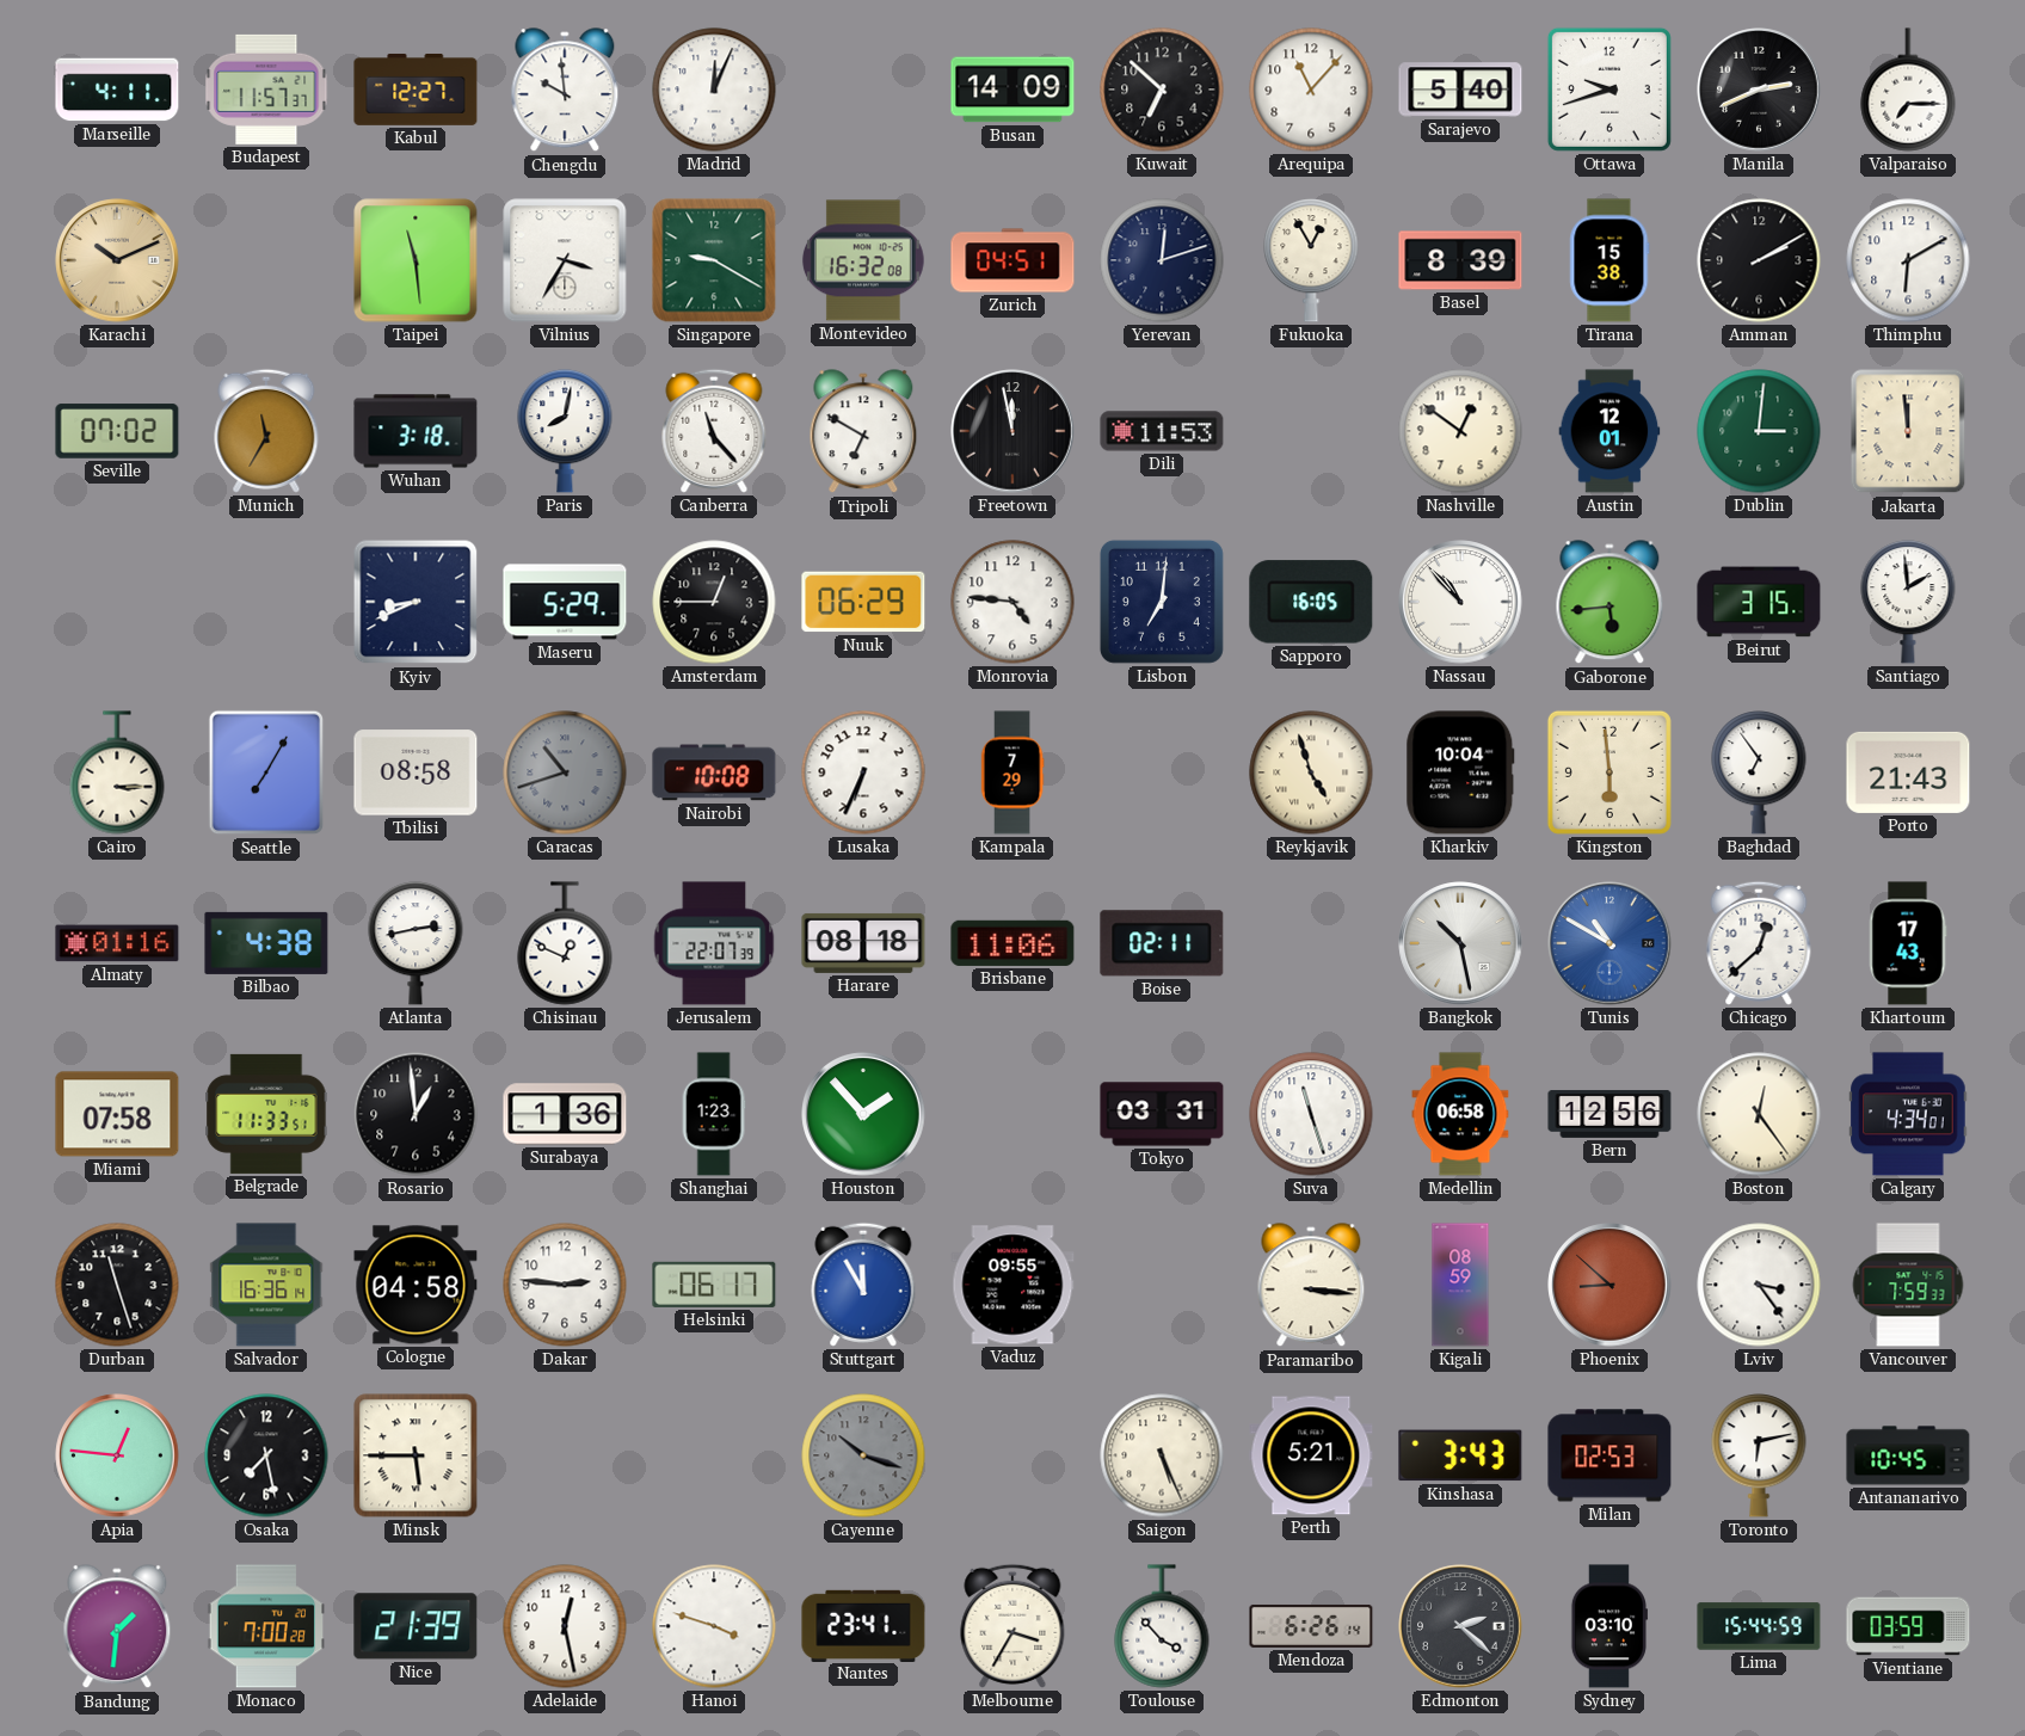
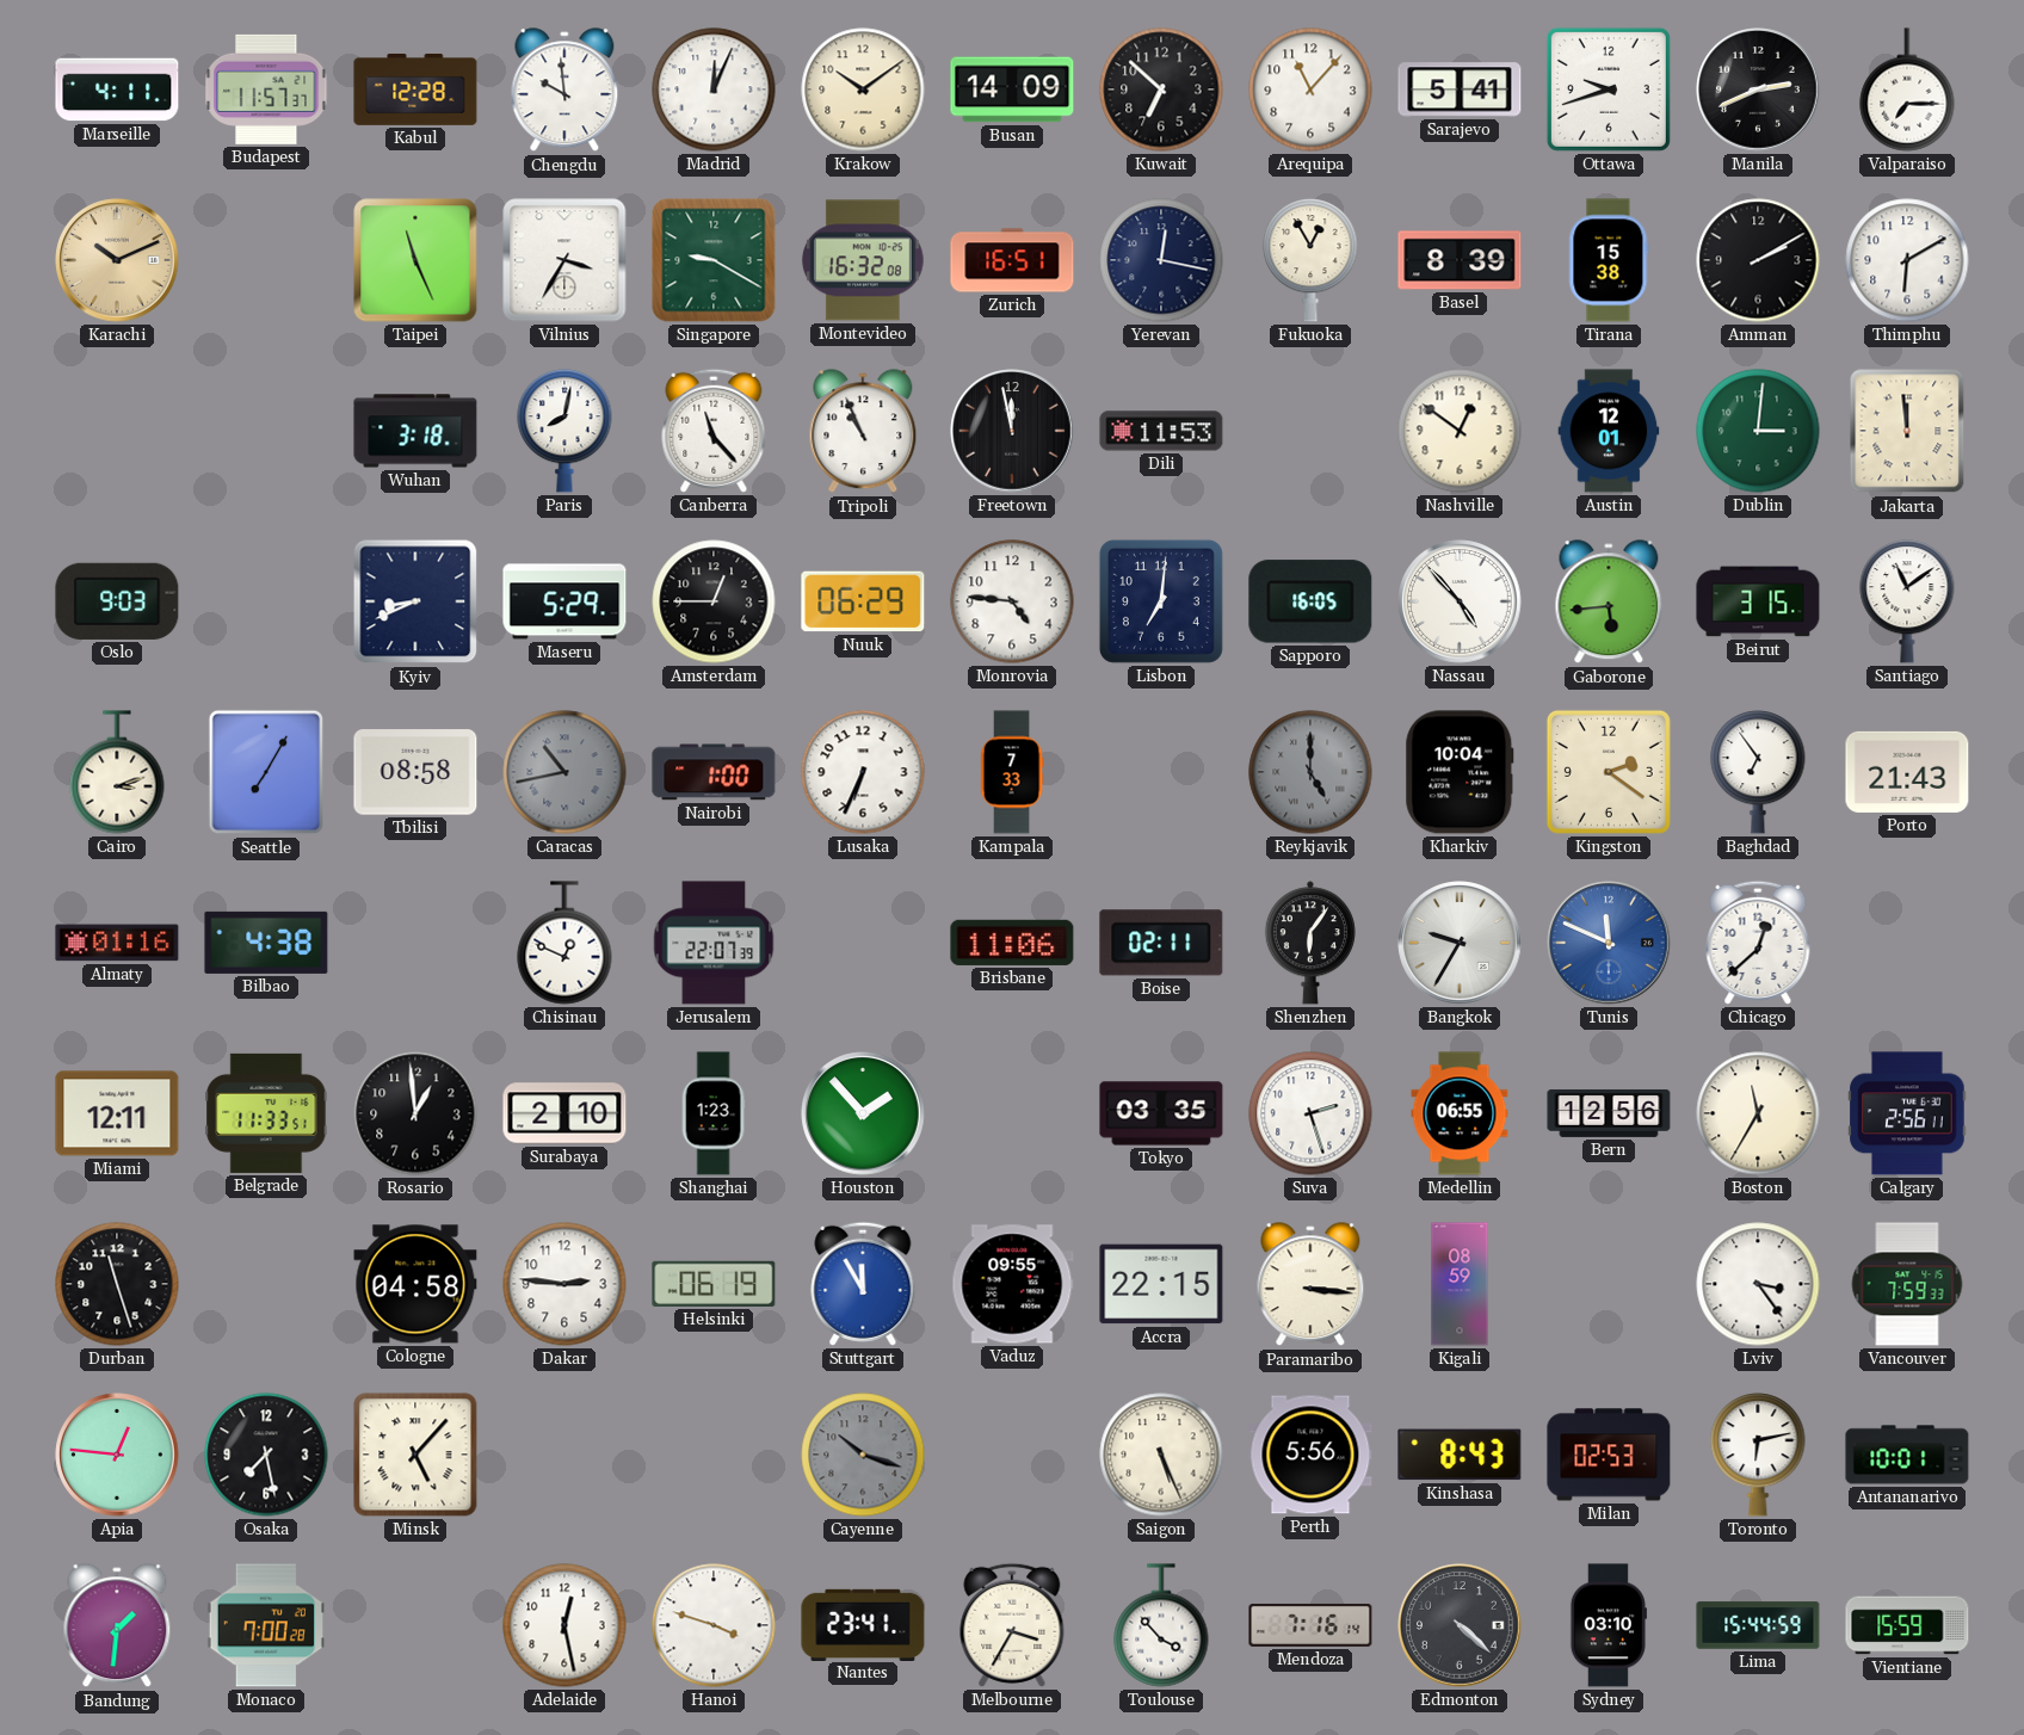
Kabul: 12:27 -> 12:28
Krakow: none -> 10:09
Sarajevo: 5:40 -> 5:41
Taipei: 11:29 -> 11:26
Zurich: 04:51 -> 16:51
Yerevan: 12:12 -> 12:17
Seville: 07:02 -> none
Munich: 11:35 -> none
Tripoli: 6:50 -> 10:56
Oslo: none -> 9:03
Nassau: 10:53 -> 4:53
Santiago: 1:59 -> 11:09
Cairo: 3:15 -> 3:12
Caracas: 10:42 -> 10:43
Nairobi: 10:08 -> 1:00
Kampala: 7:29 -> 7:33
Reykjavik: 4:57 -> 5:00
Reykjavik dial: cream -> grey
Kingston: 5:59 -> 2:21
Atlanta: 2:43 -> none
Harare: 08:18 -> none
Shenzhen: none -> 6:06
Bangkok: 10:28 -> 9:35
Tunis: 10:50 -> 11:49
Khartoum: 17:43 -> none
Miami: 07:58 -> 12:11
Surabaya: 1:36 -> 2:10
Tokyo: 03:31 -> 03:35
Suva: 11:27 -> 2:27
Medellin: 06:58 -> 06:55
Boston: 12:24 -> 11:35
Calgary: 4:34 -> 2:56
Salvador: 16:36 -> none
Helsinki: 06:17 -> 06:19
Accra: none -> 22:15
Phoenix: 8:52 -> none
Minsk: 5:45 -> 5:07
Perth: 5:21 -> 5:56
Kinshasa: 3:43 -> 8:43
Antananarivo: 10:45 -> 10:01
Nice: 21:39 -> none
Mendoza: 6:26 -> 7:16
Edmonton: 2:22 -> 4:22
Vientiane: 03:59 -> 15:59
